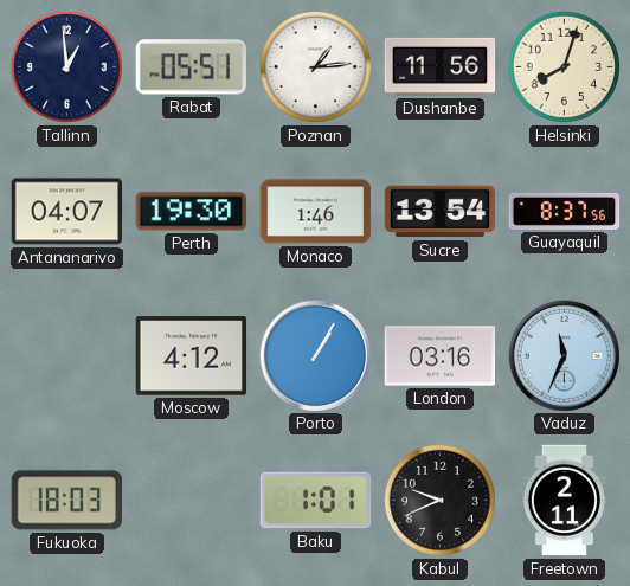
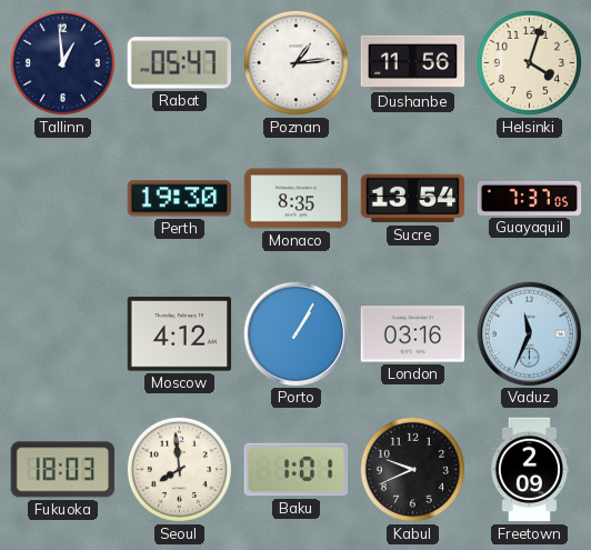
Rabat: 05:51 -> 05:47
Helsinki: 8:03 -> 4:03
Antananarivo: 04:07 -> none
Monaco: 1:46 -> 8:35
Guayaquil: 8:37 -> 7:37
Seoul: none -> 7:59
Freetown: 2:11 -> 2:09
